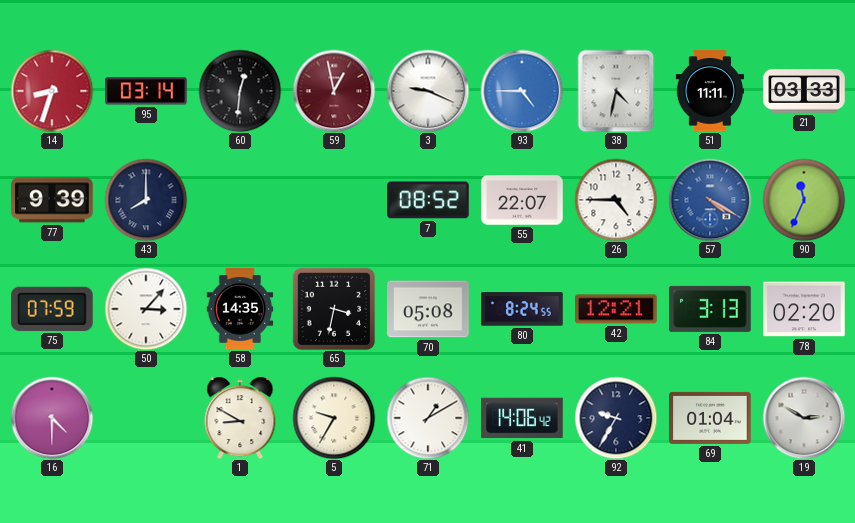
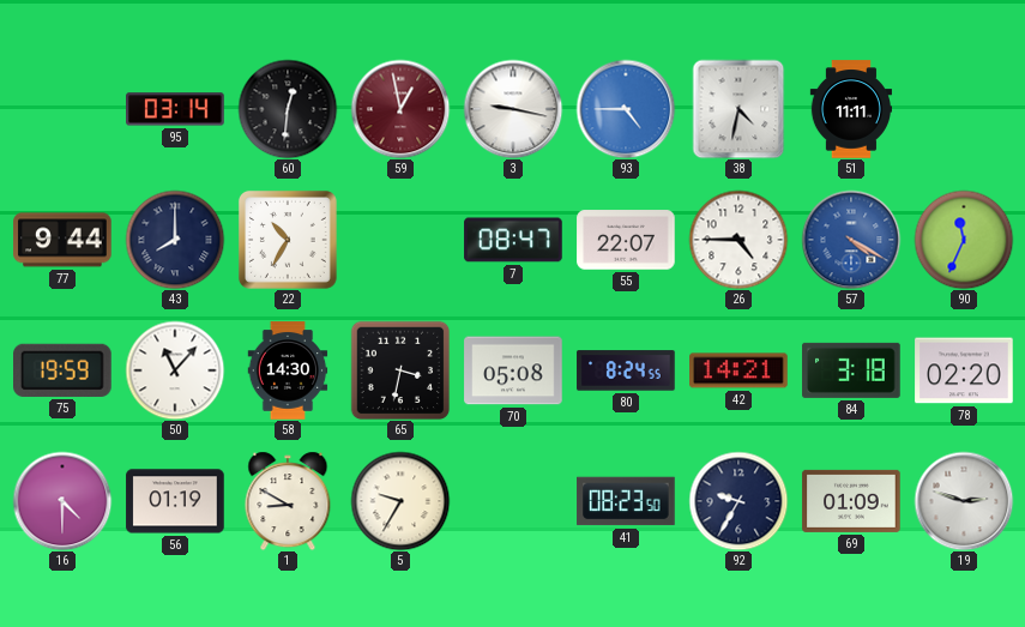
14: 8:33 -> none
3: 9:19 -> 9:17
21: 03:33 -> none
77: 9:39 -> 9:44
22: none -> 10:35
7: 08:52 -> 08:47
75: 07:59 -> 19:59
50: 3:07 -> 11:07
58: 14:35 -> 14:30
42: 12:21 -> 14:21
84: 3:13 -> 3:18
56: none -> 01:19
71: 1:10 -> none
41: 14:06 -> 08:23
69: 01:04 -> 01:09
19: 2:50 -> 2:48
